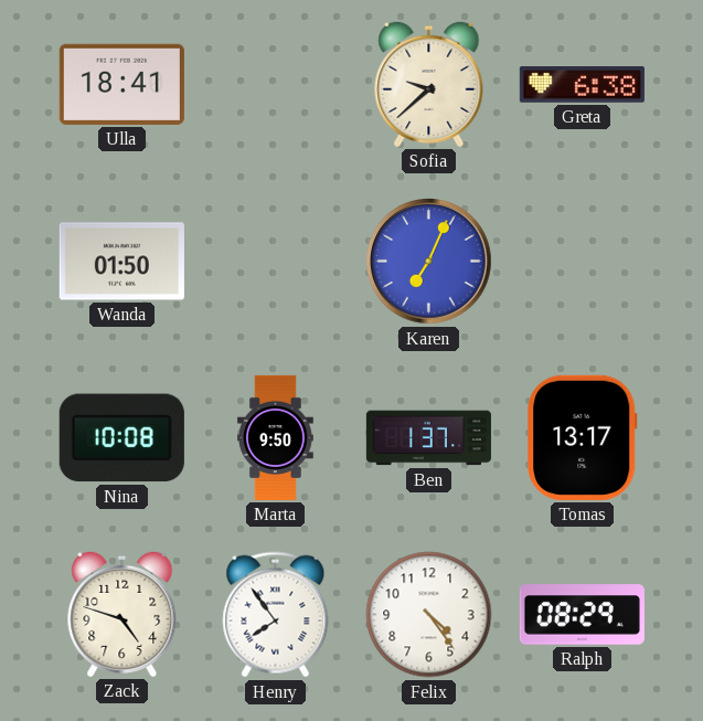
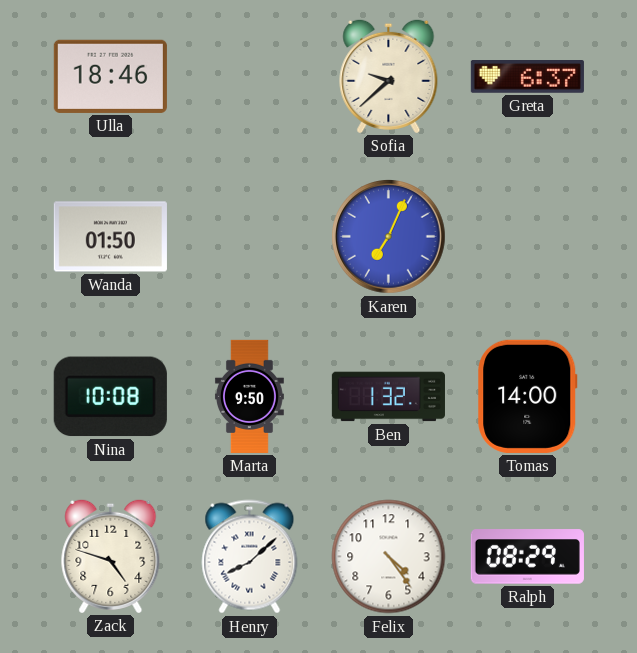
Ulla: 18:41 -> 18:46
Greta: 6:38 -> 6:37
Ben: 1:37 -> 1:32
Tomas: 13:17 -> 14:00
Henry: 7:54 -> 8:08
